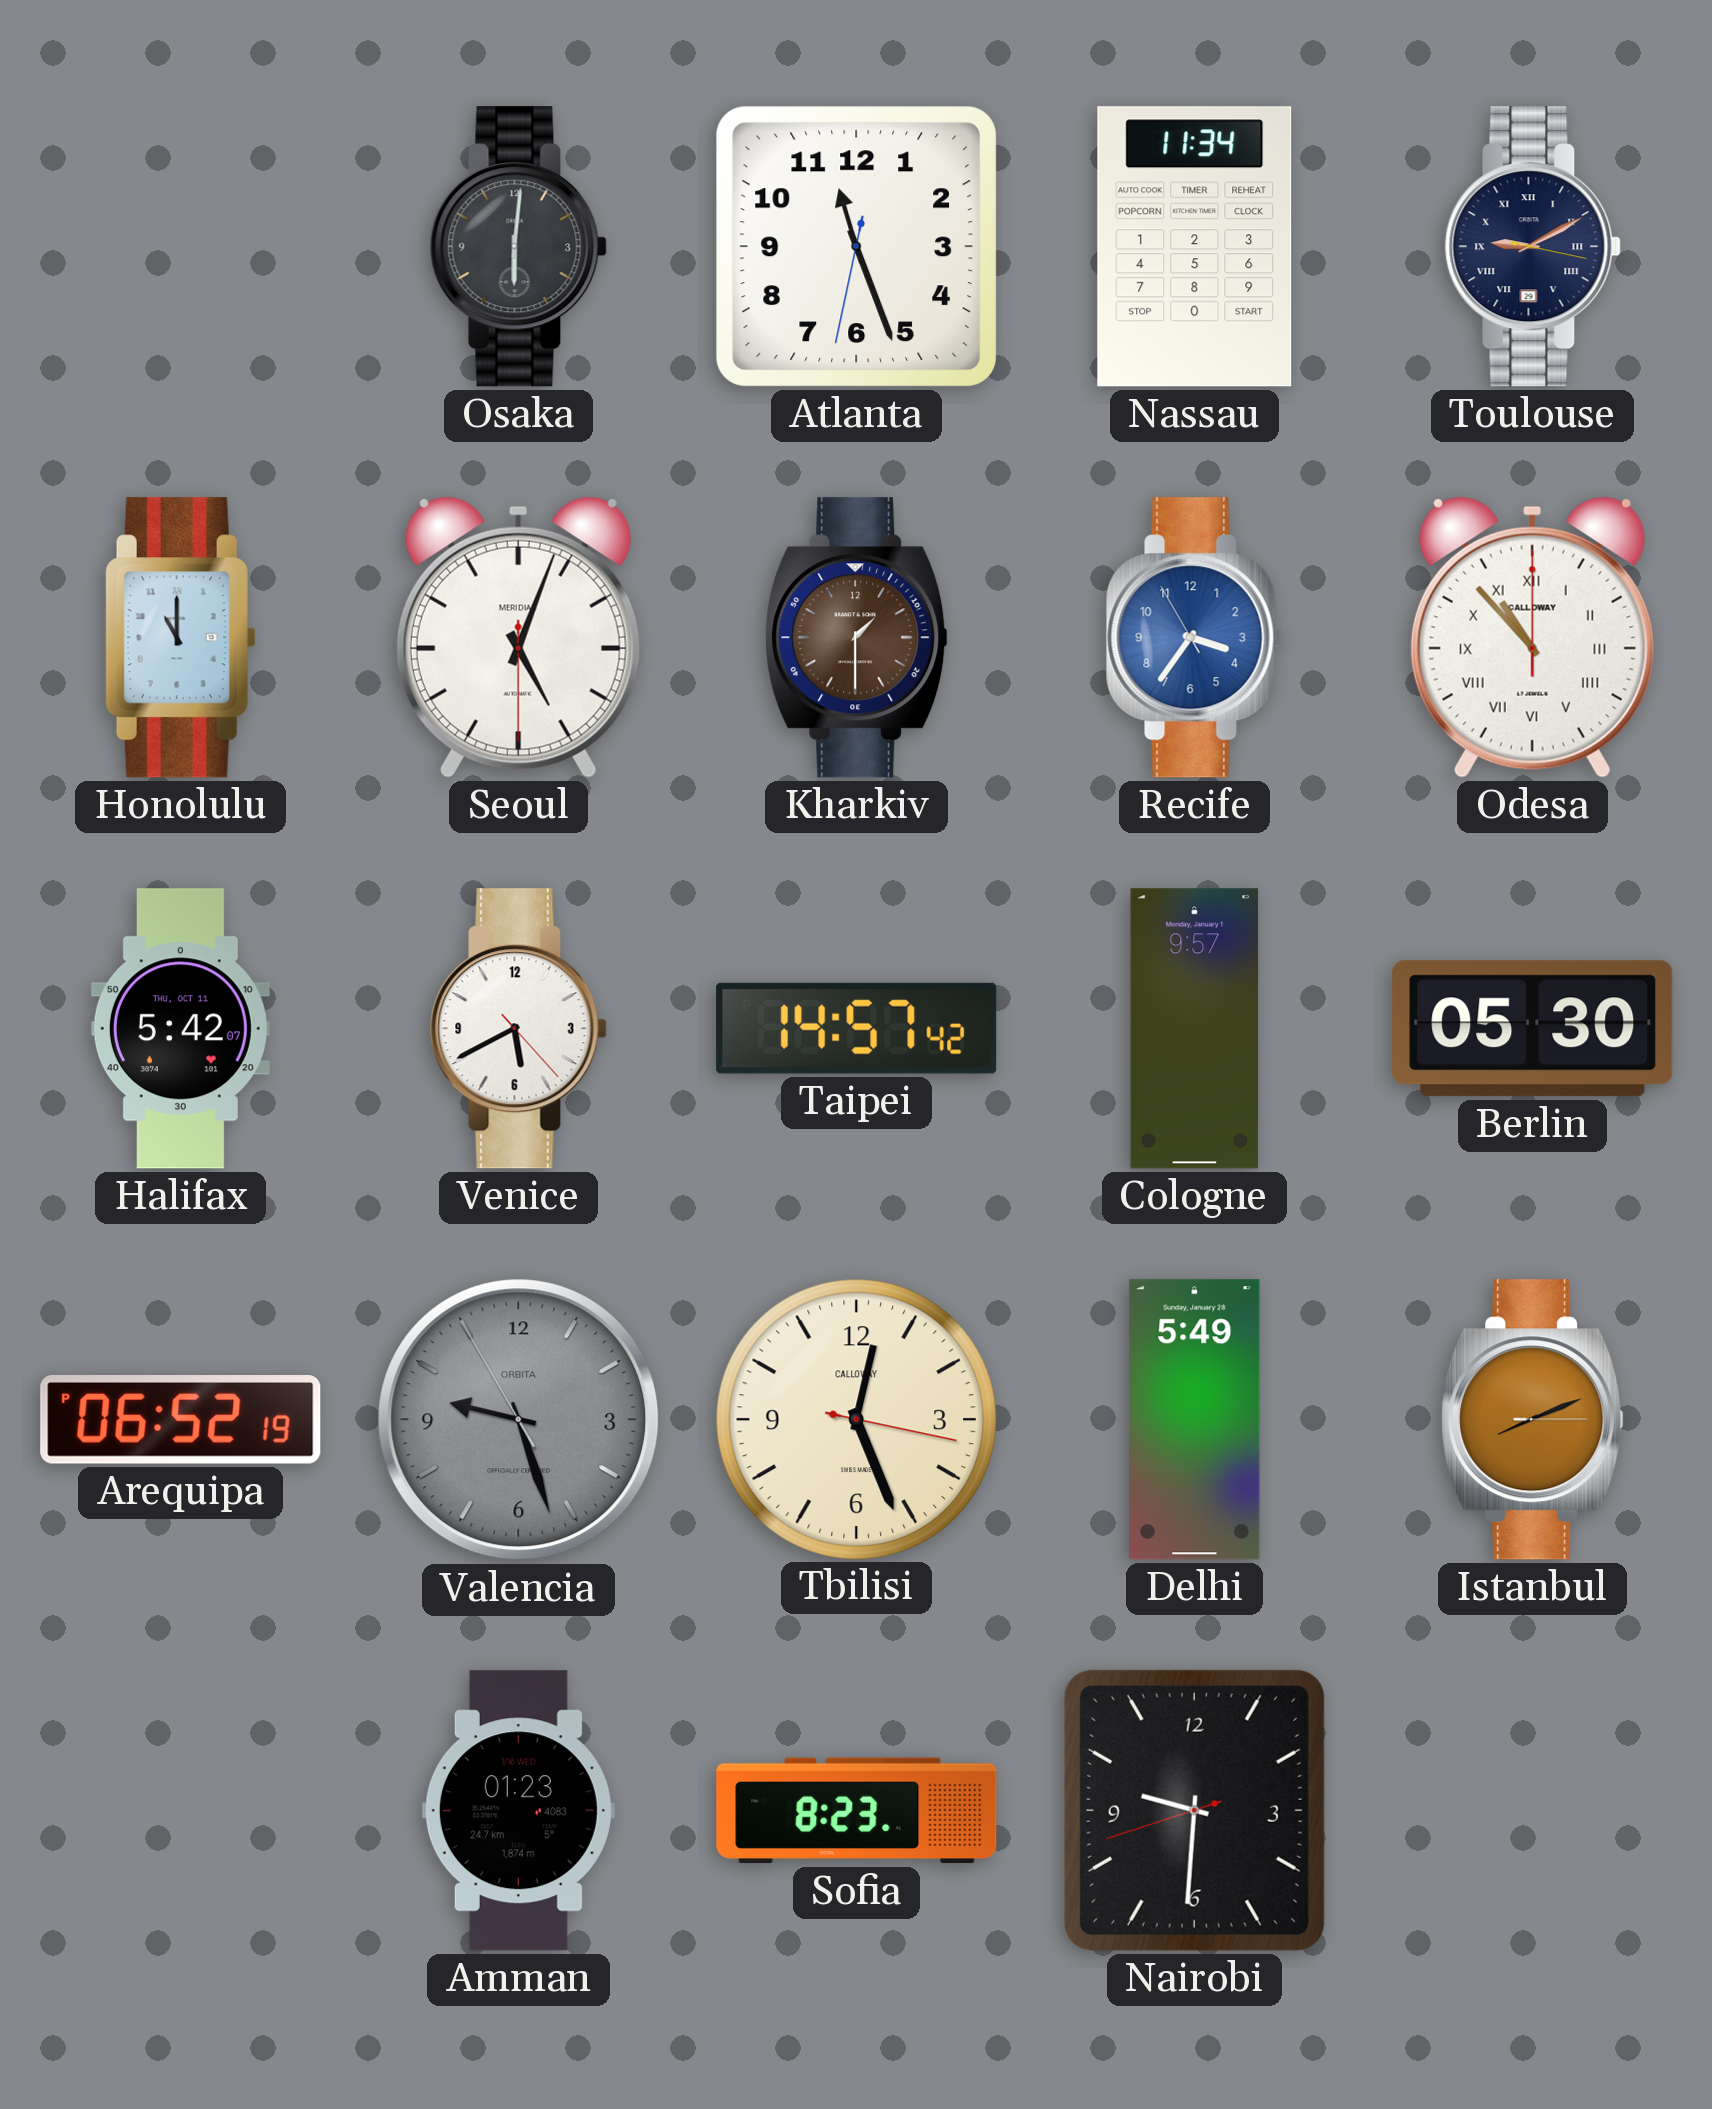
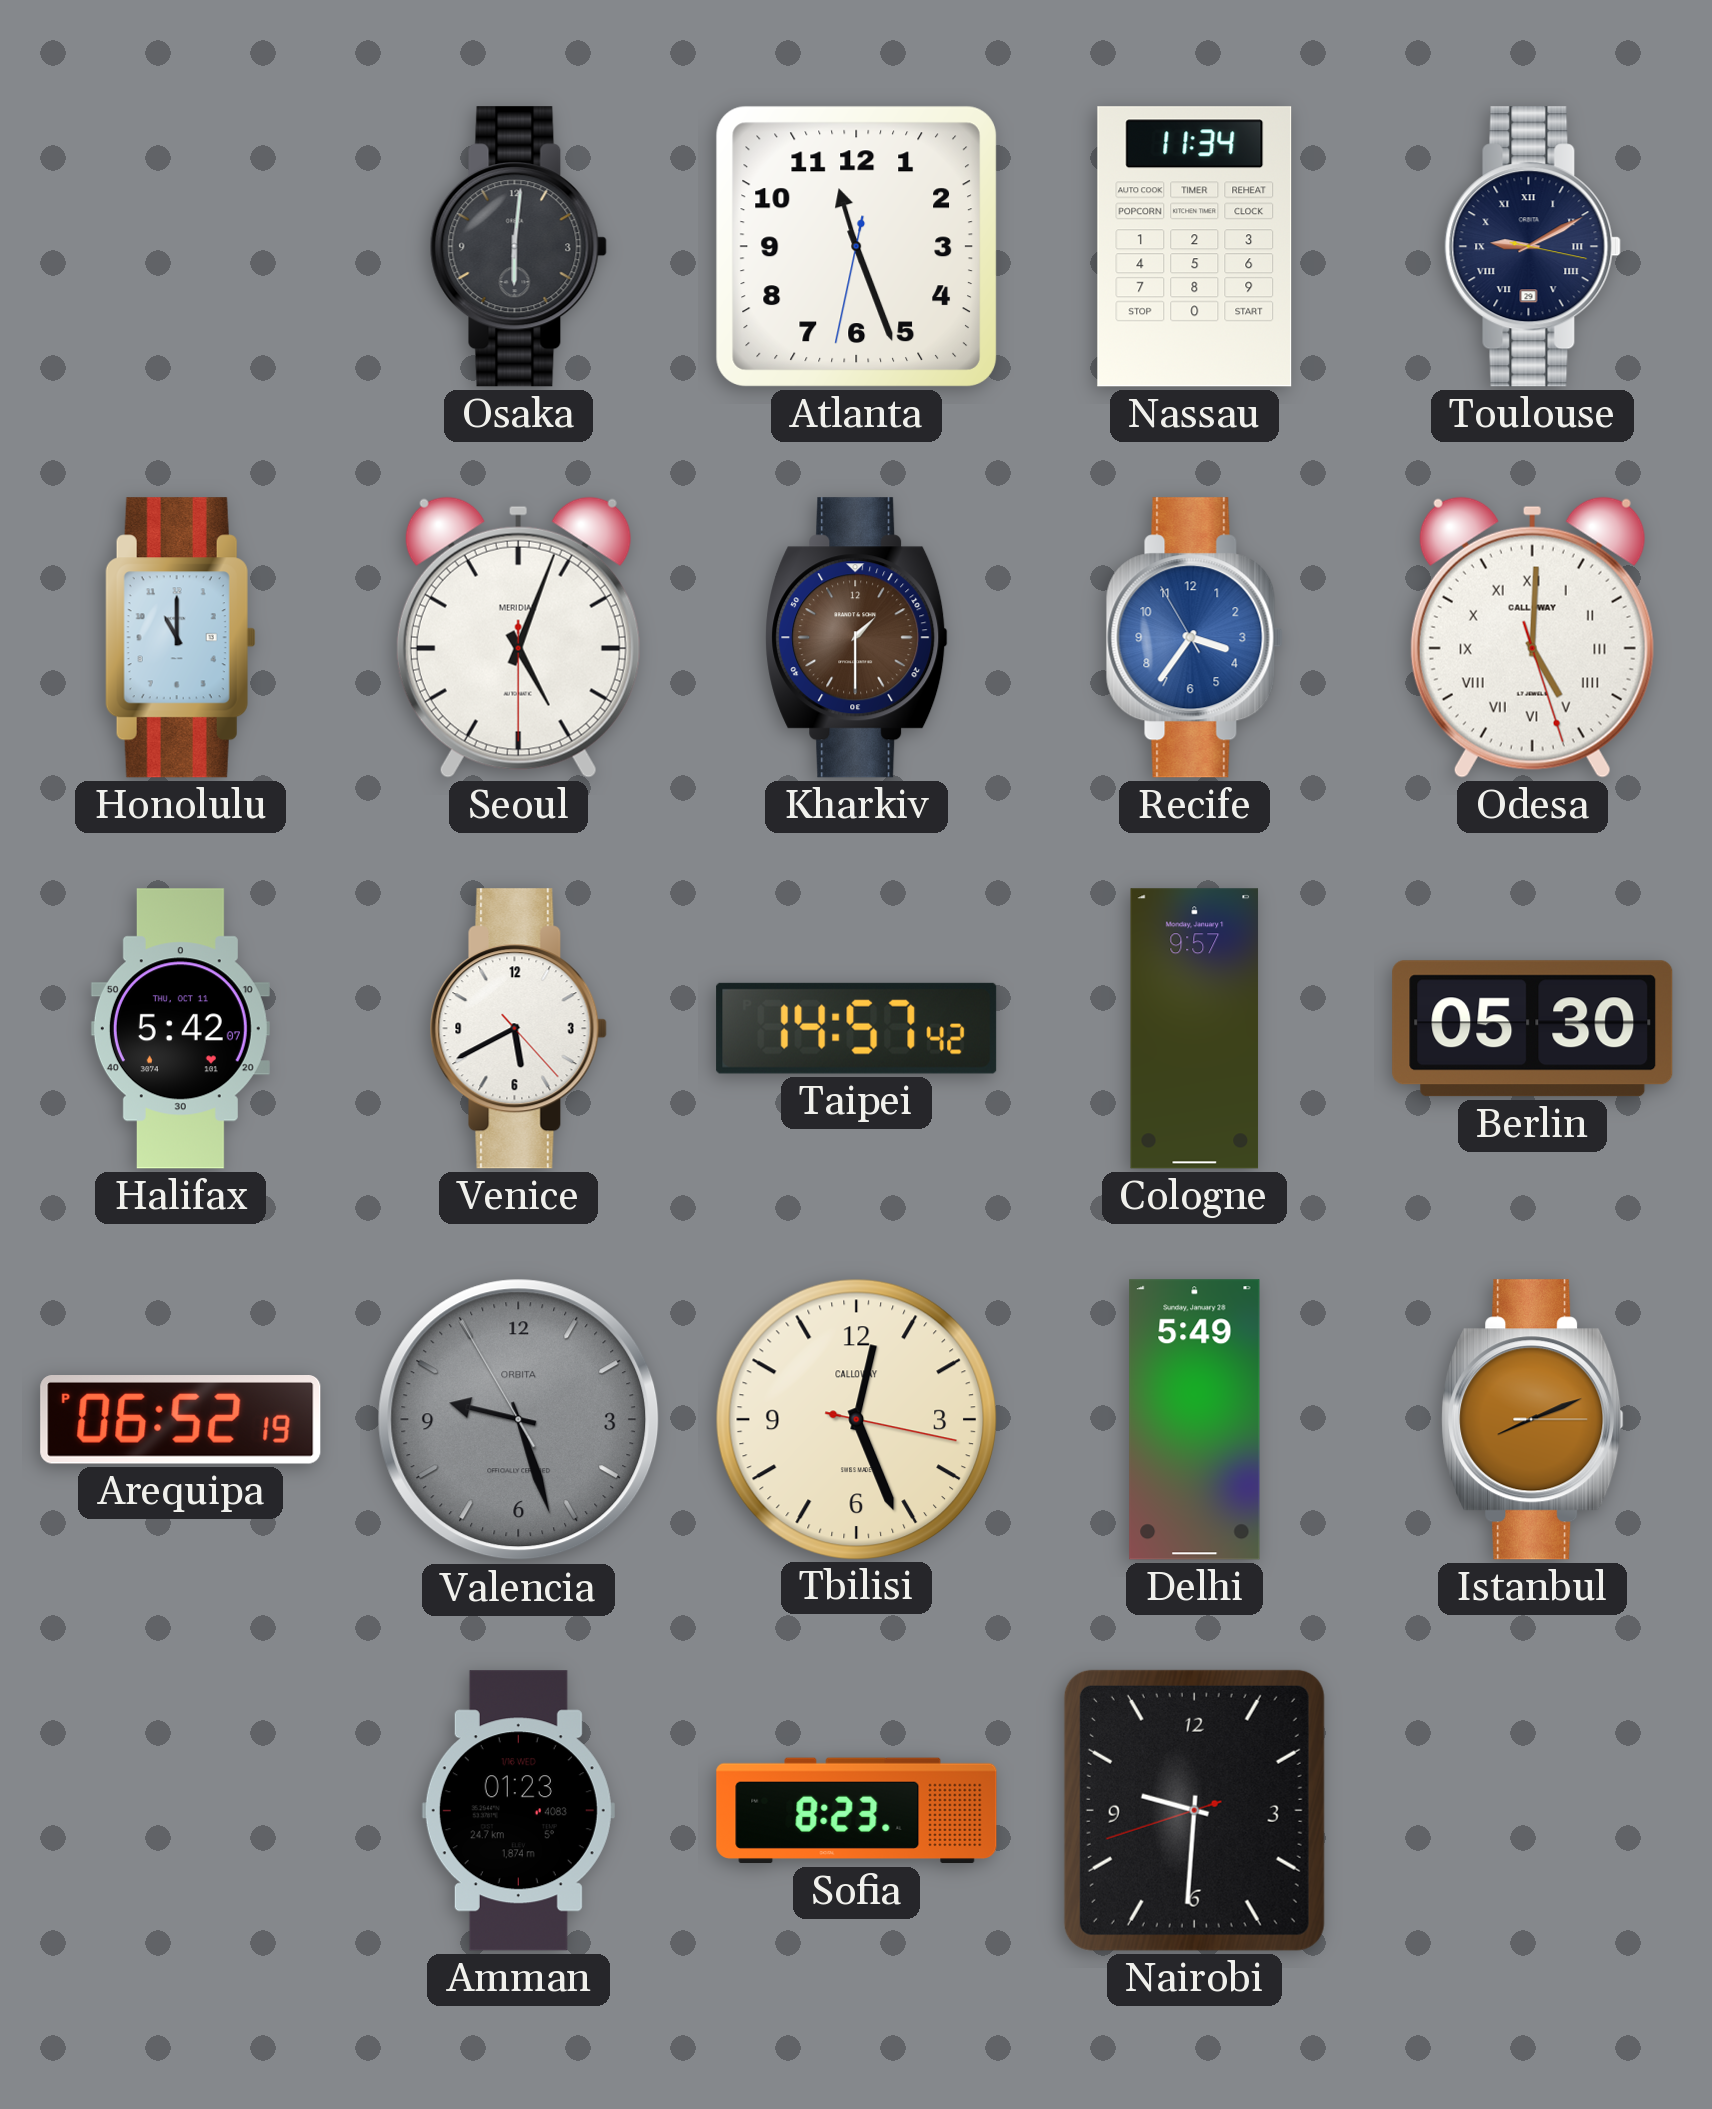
Odesa: 10:53 -> 5:00
